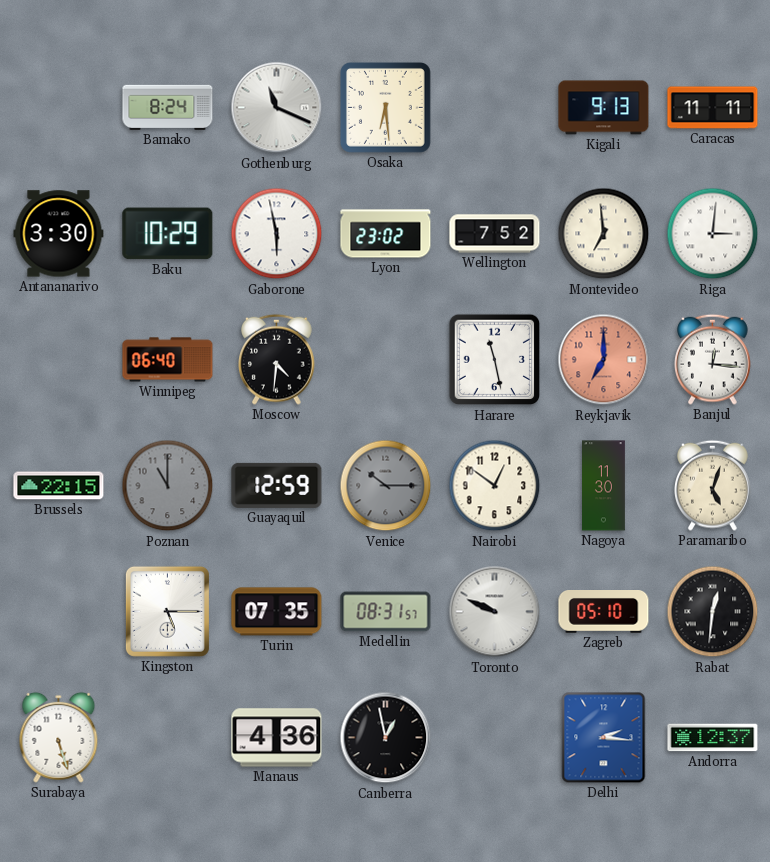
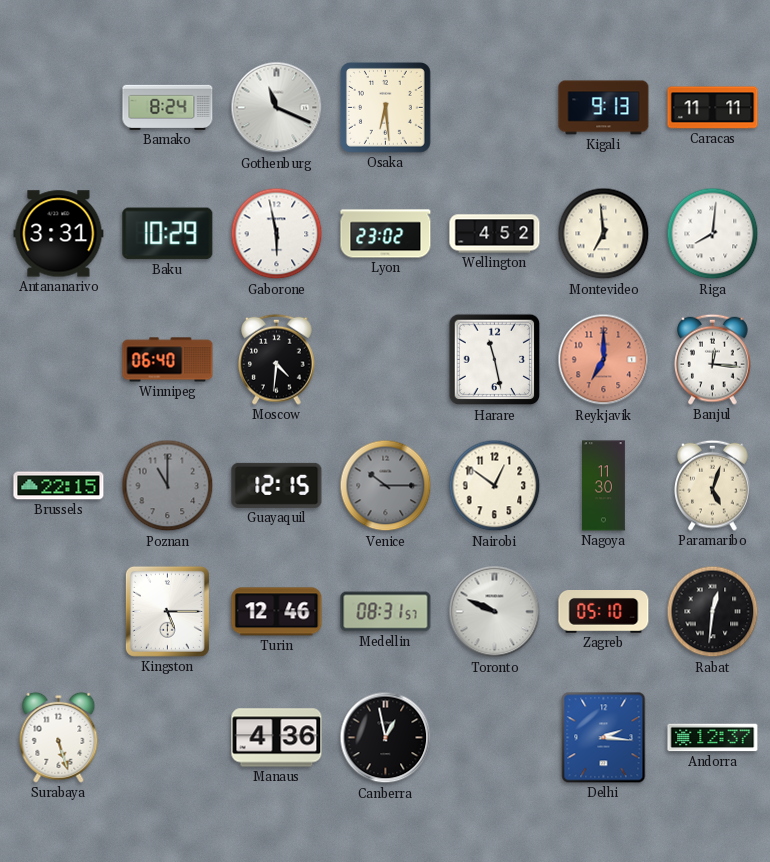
Antananarivo: 3:30 -> 3:31
Wellington: 7:52 -> 4:52
Riga: 3:01 -> 8:01
Guayaquil: 12:59 -> 12:15
Turin: 07:35 -> 12:46
